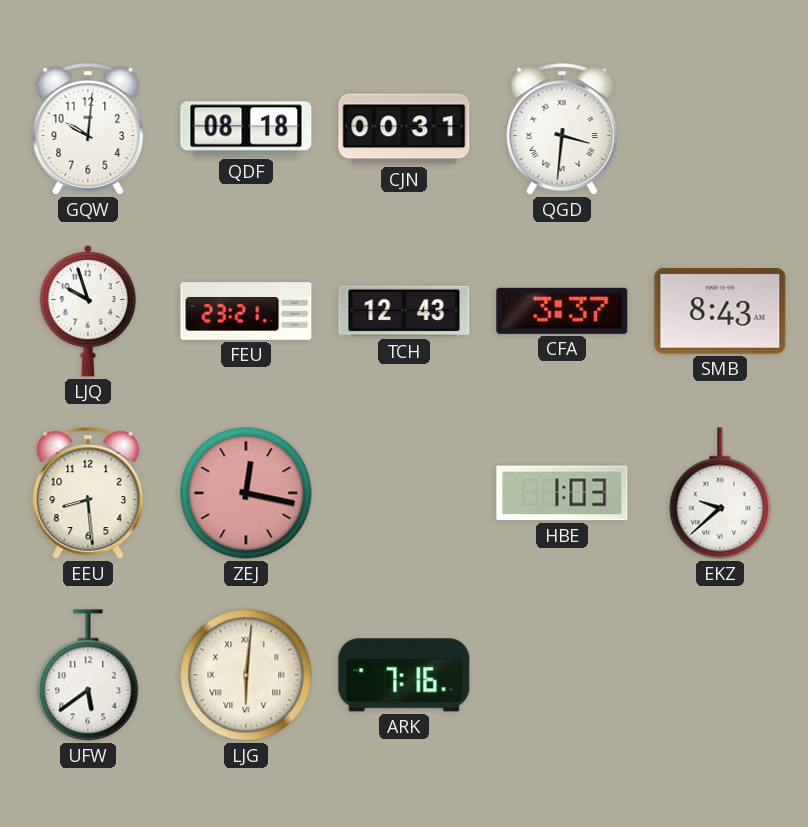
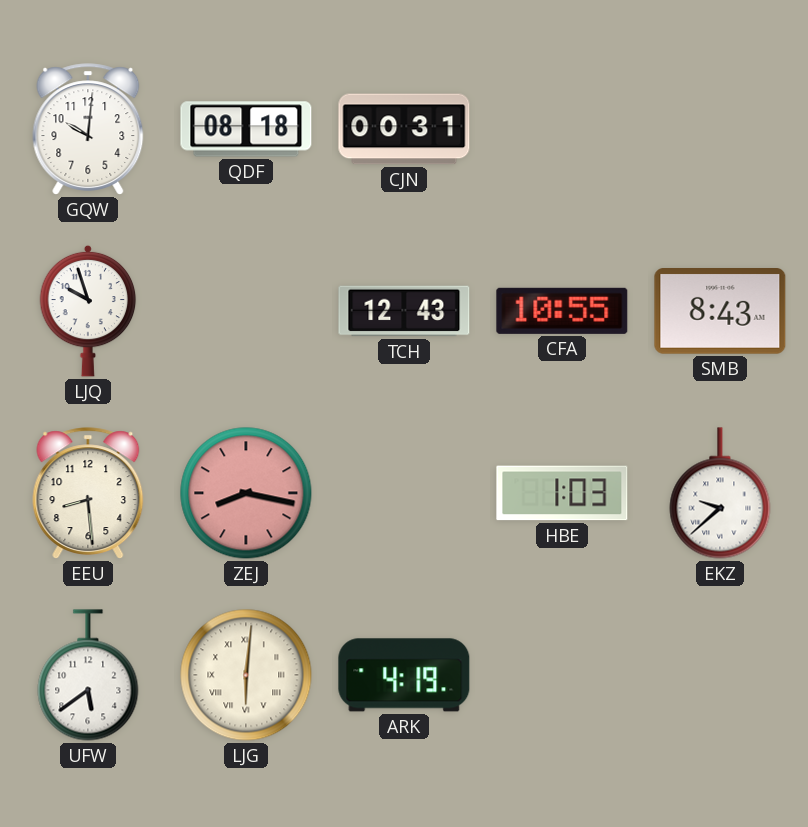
QGD: 3:31 -> none
FEU: 23:21 -> none
CFA: 3:37 -> 10:55
ZEJ: 12:17 -> 8:17
ARK: 7:16 -> 4:19
